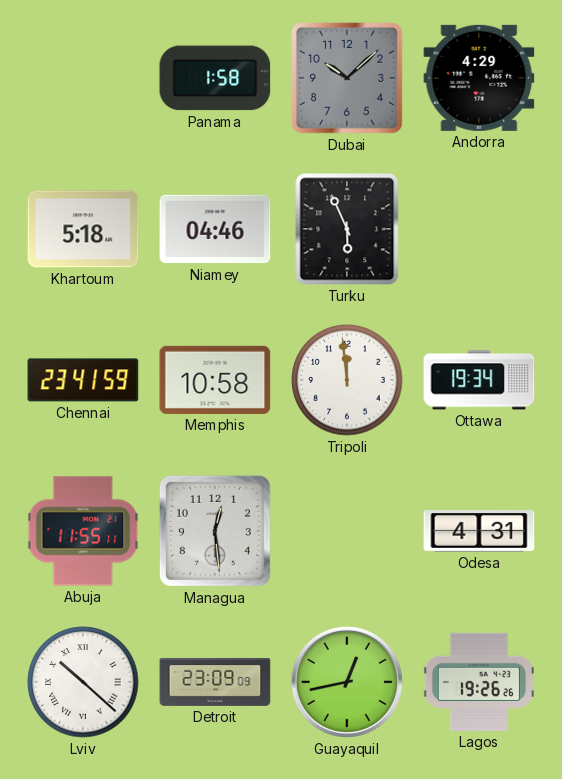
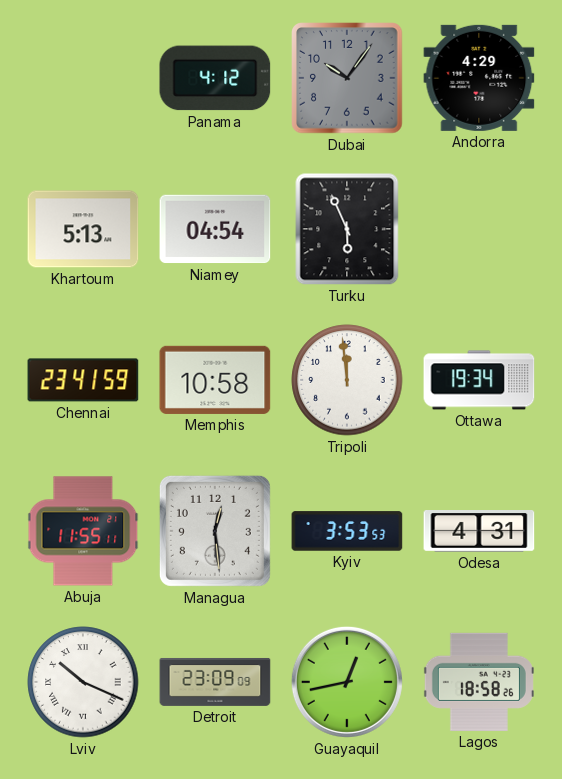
Panama: 1:58 -> 4:12
Dubai: 10:08 -> 10:06
Khartoum: 5:18 -> 5:13
Niamey: 04:46 -> 04:54
Kyiv: none -> 3:53
Lviv: 10:22 -> 10:19
Lagos: 19:26 -> 18:58
